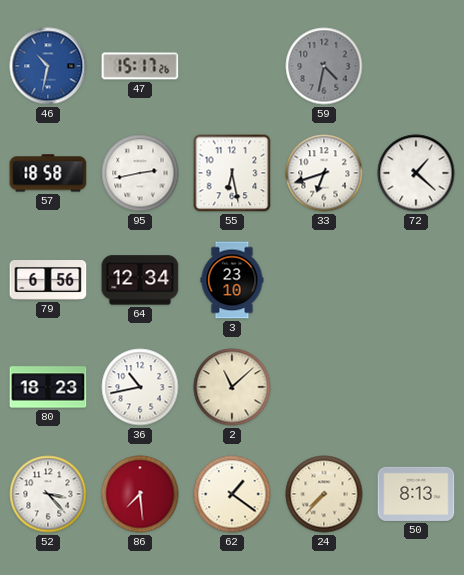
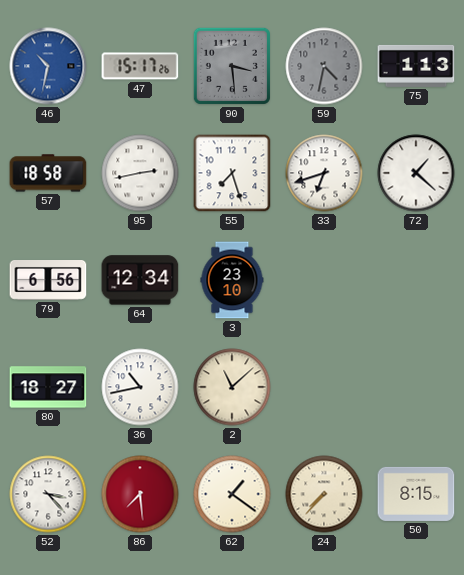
90: none -> 3:29
75: none -> 1:13
55: 6:28 -> 7:27
80: 18:23 -> 18:27
50: 8:13 -> 8:15
